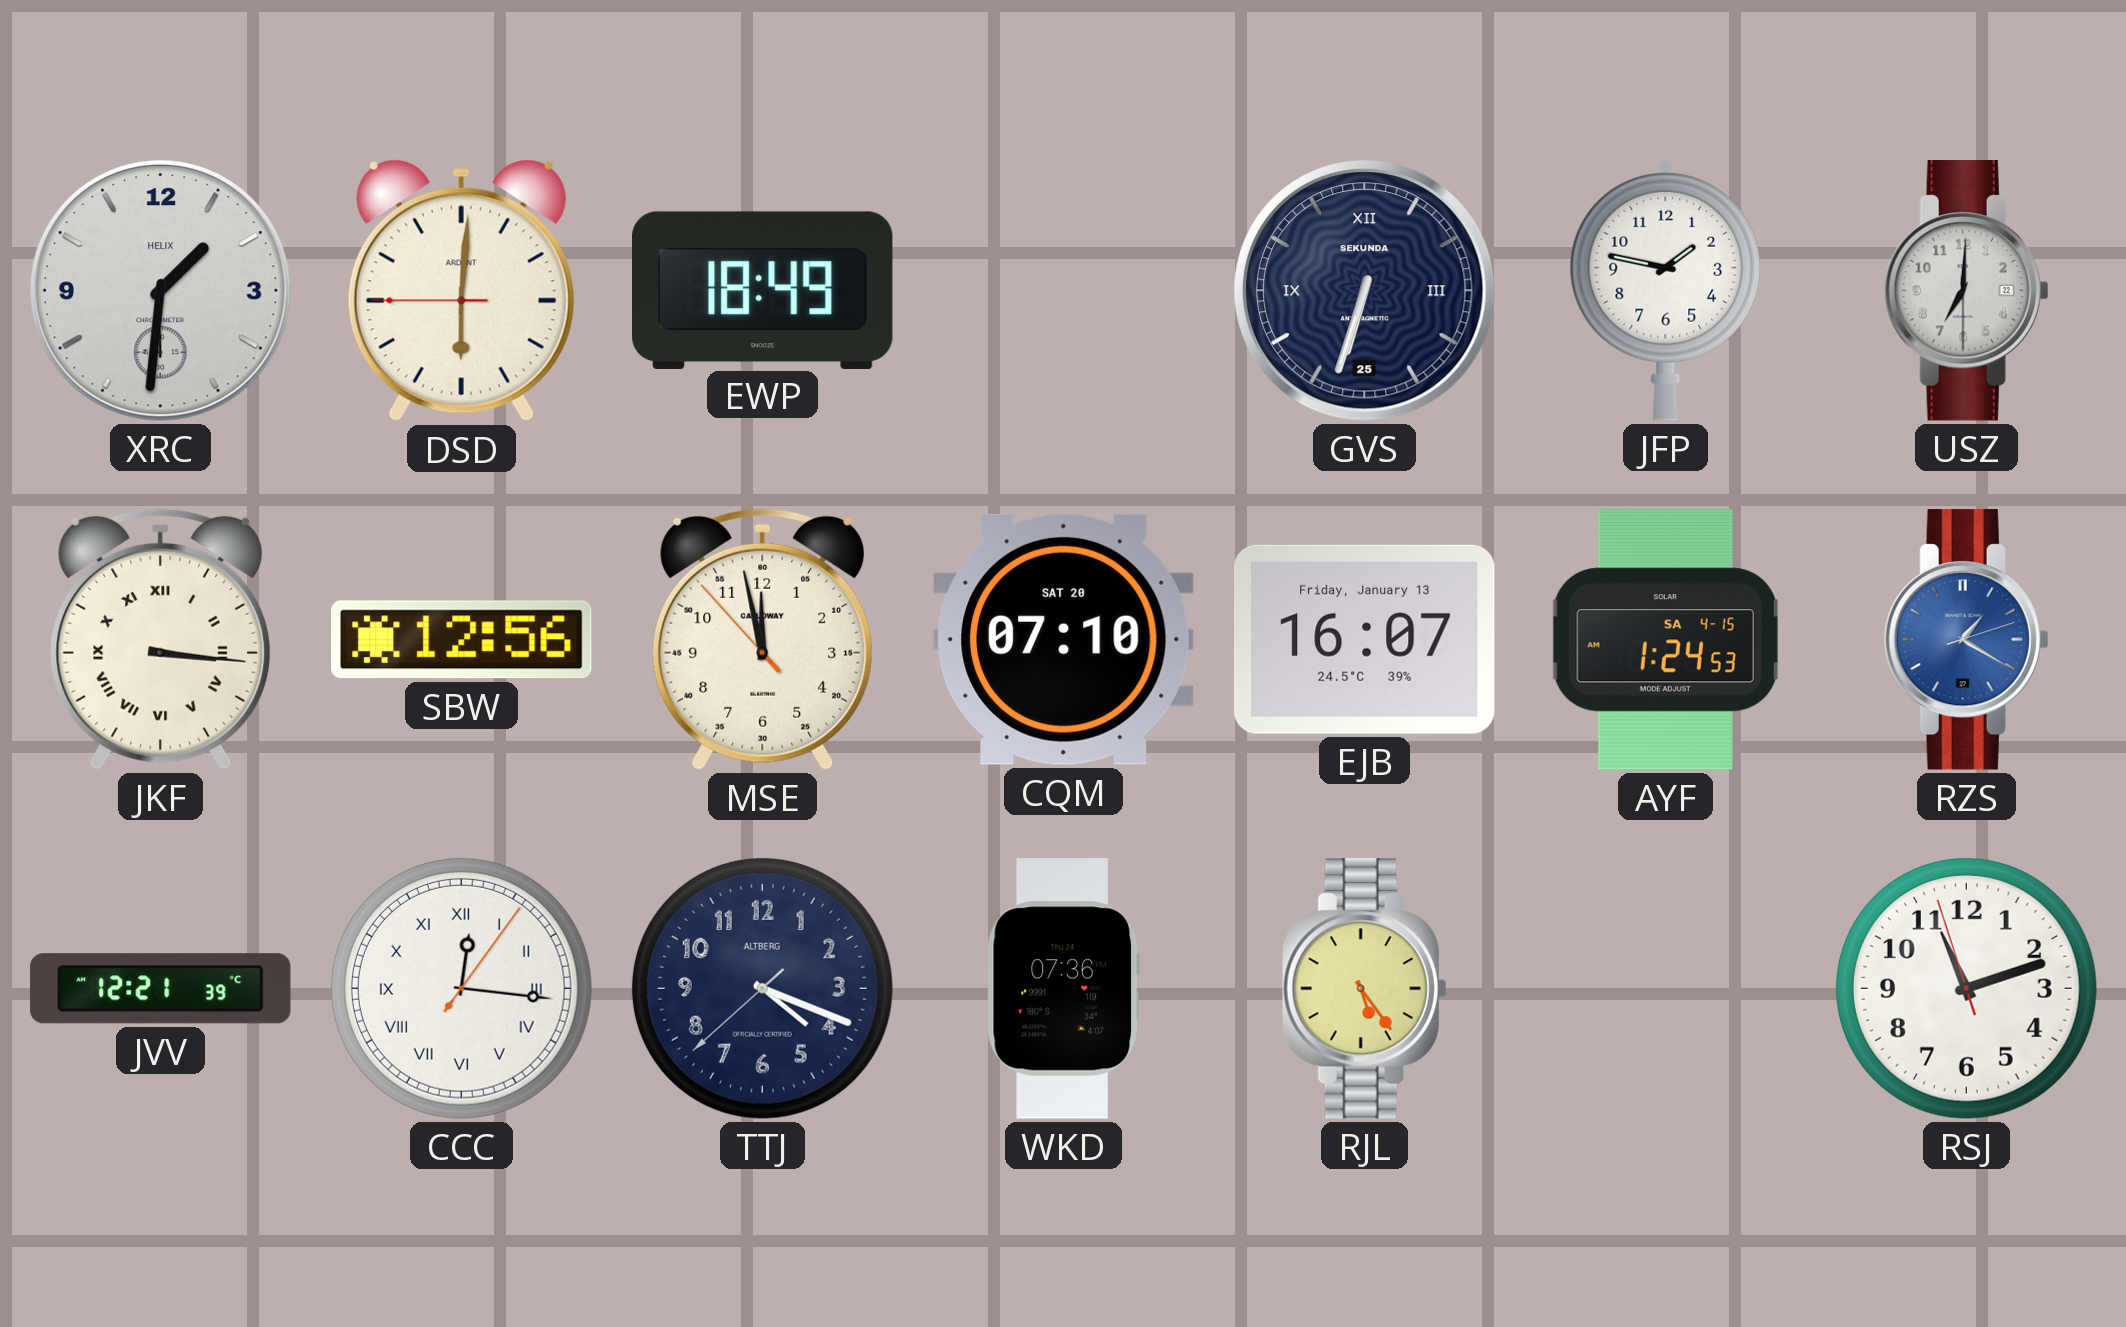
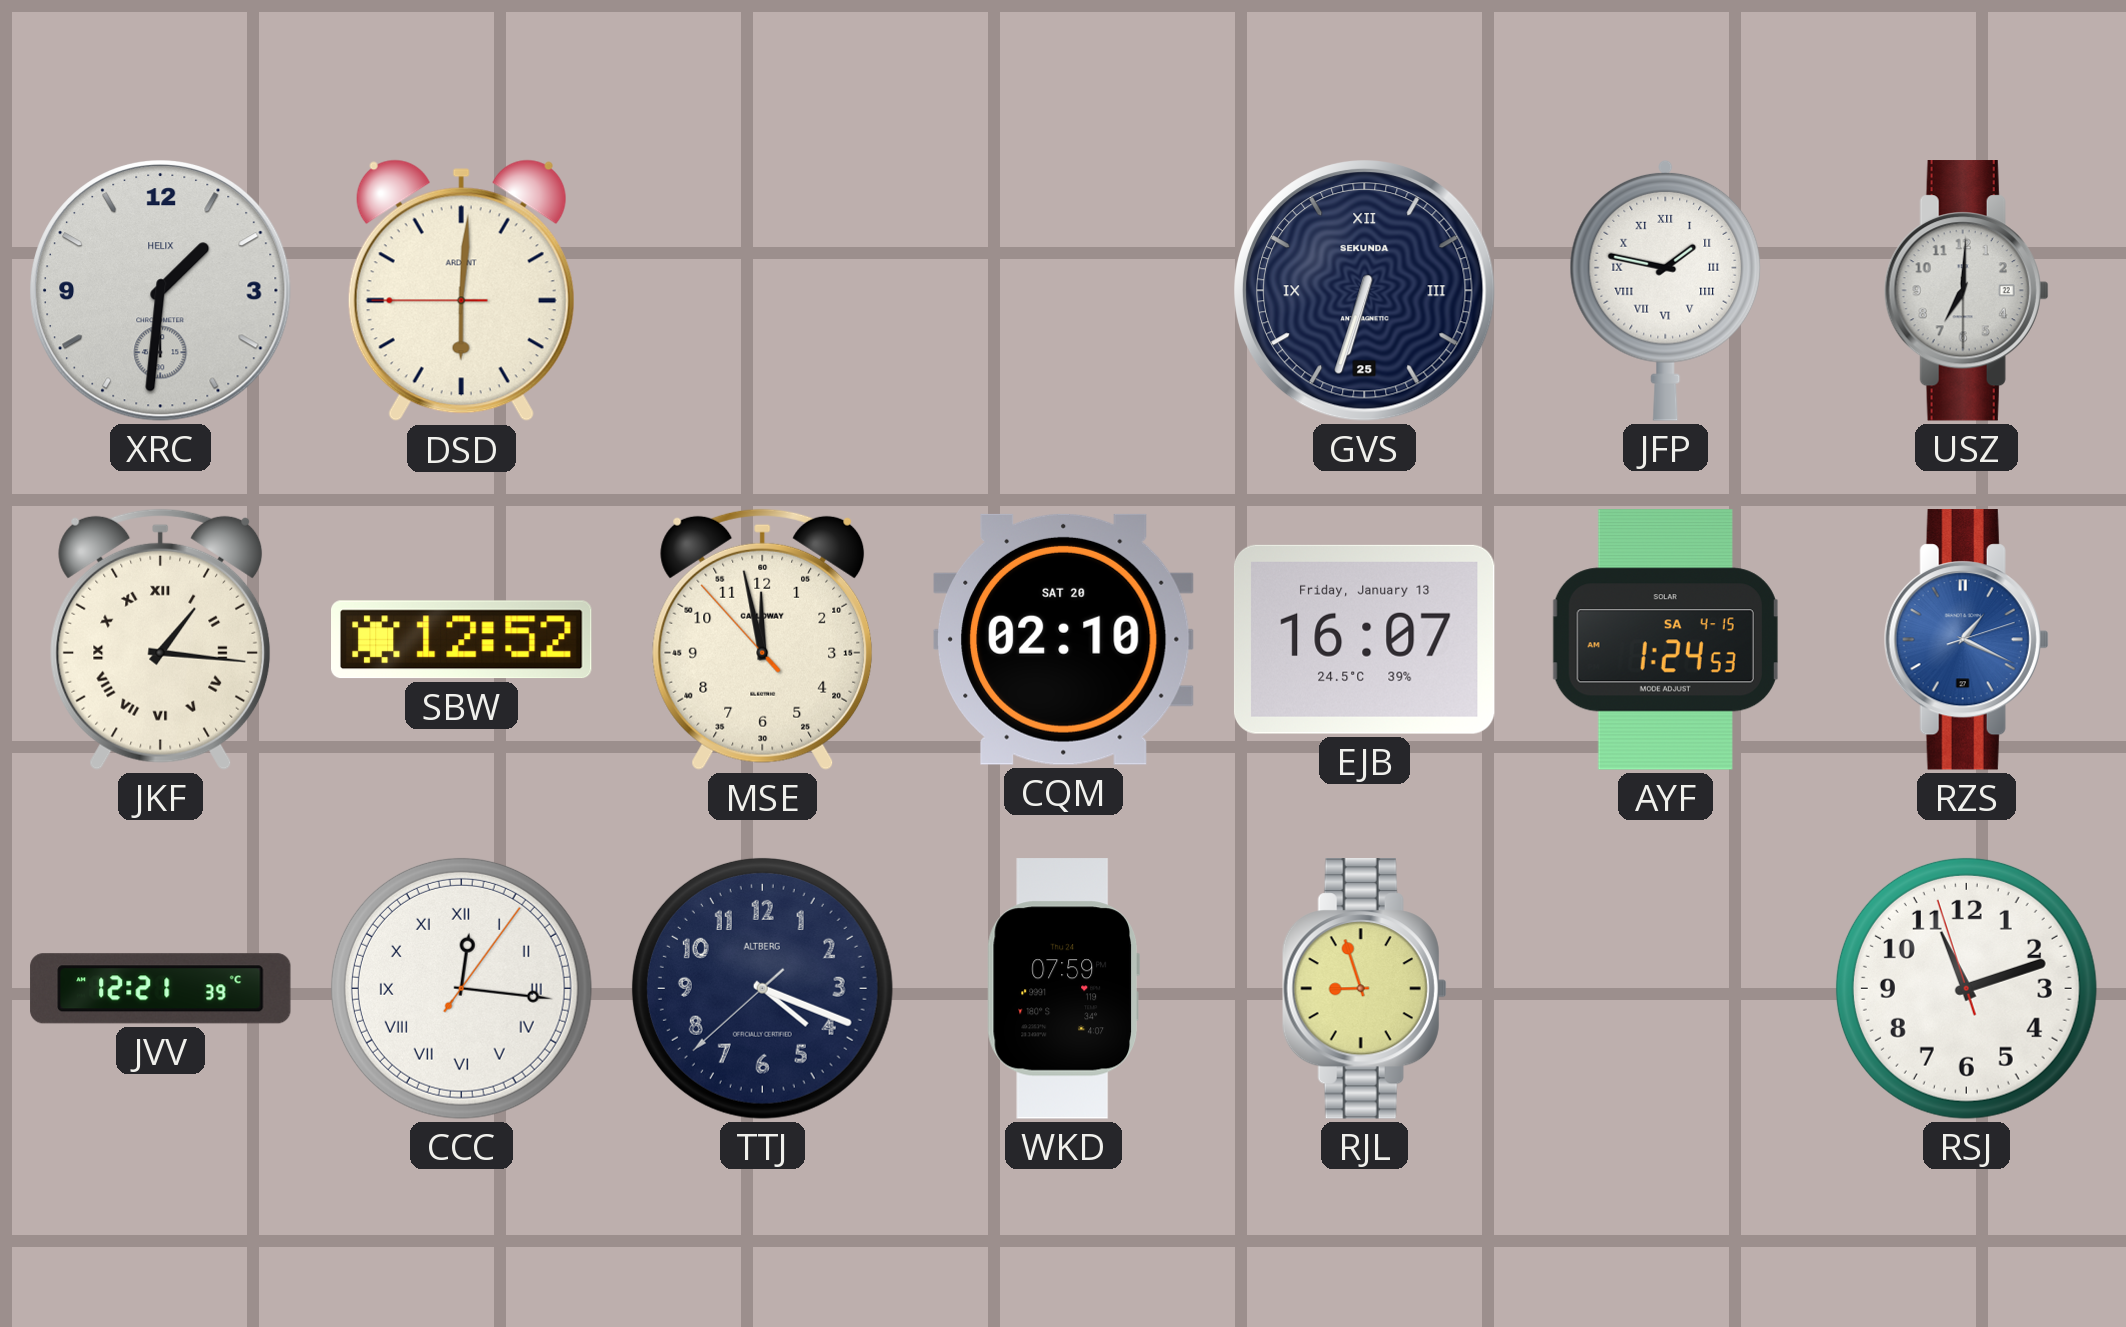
EWP: 18:49 -> none
JFP numerals: Arabic -> Roman
JKF: 3:16 -> 1:16
SBW: 12:56 -> 12:52
CQM: 07:10 -> 02:10
RZS: 1:20 -> 1:19
WKD: 07:36 -> 07:59
RJL: 5:24 -> 8:57
